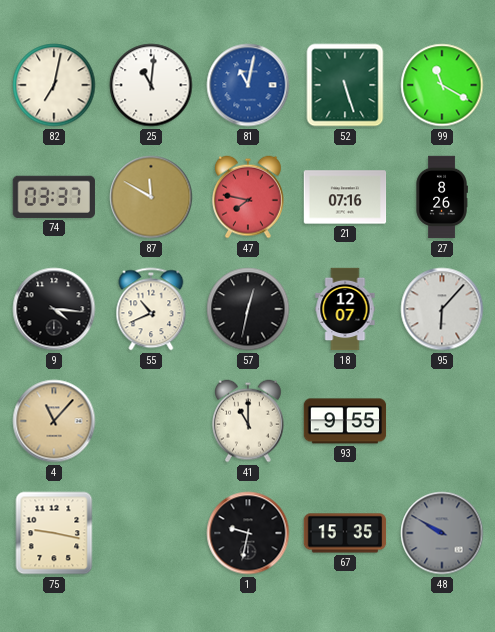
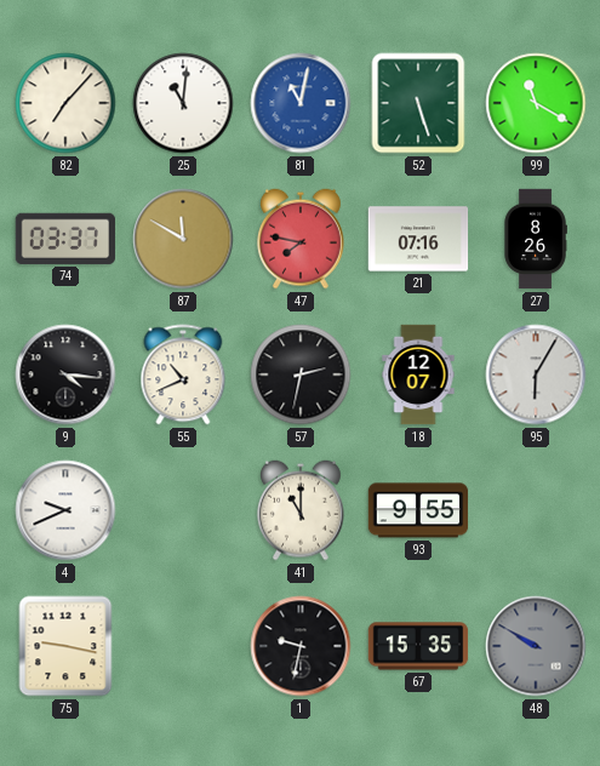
82: 7:02 -> 7:07
57: 12:32 -> 2:32
95: 6:07 -> 6:05
4: 11:07 -> 9:41
4 dial: champagne -> white
